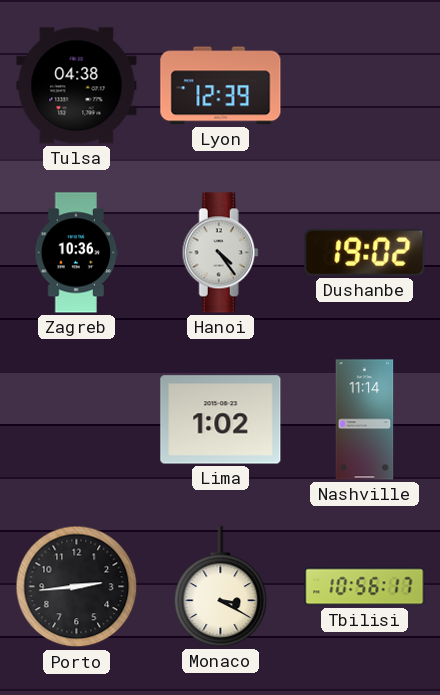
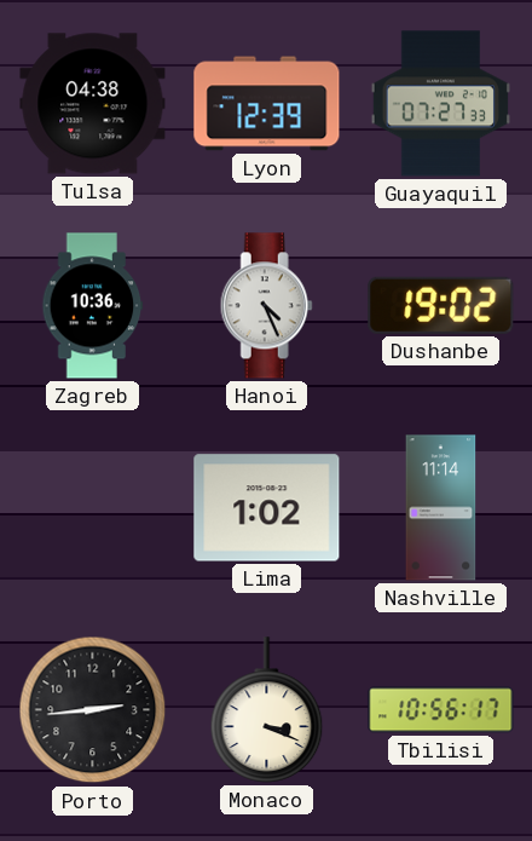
Guayaquil: none -> 07:27
Hanoi: 4:24 -> 4:26
Monaco: 3:20 -> 3:19
